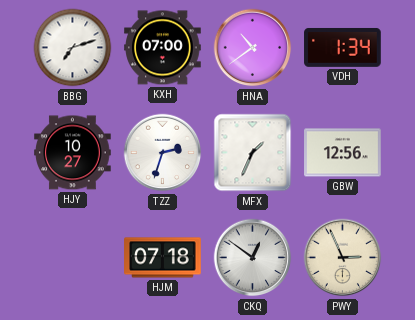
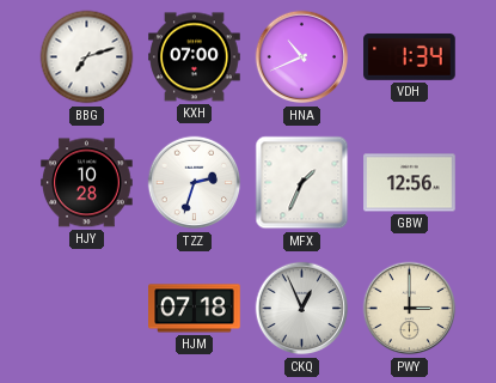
HNA: 10:39 -> 10:41
HJY: 10:27 -> 10:28
CKQ: 12:51 -> 12:56
PWY: 2:56 -> 3:00
